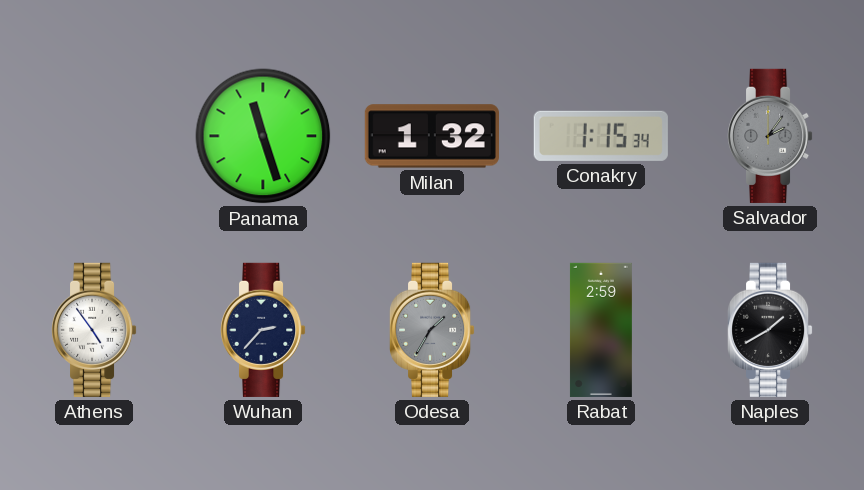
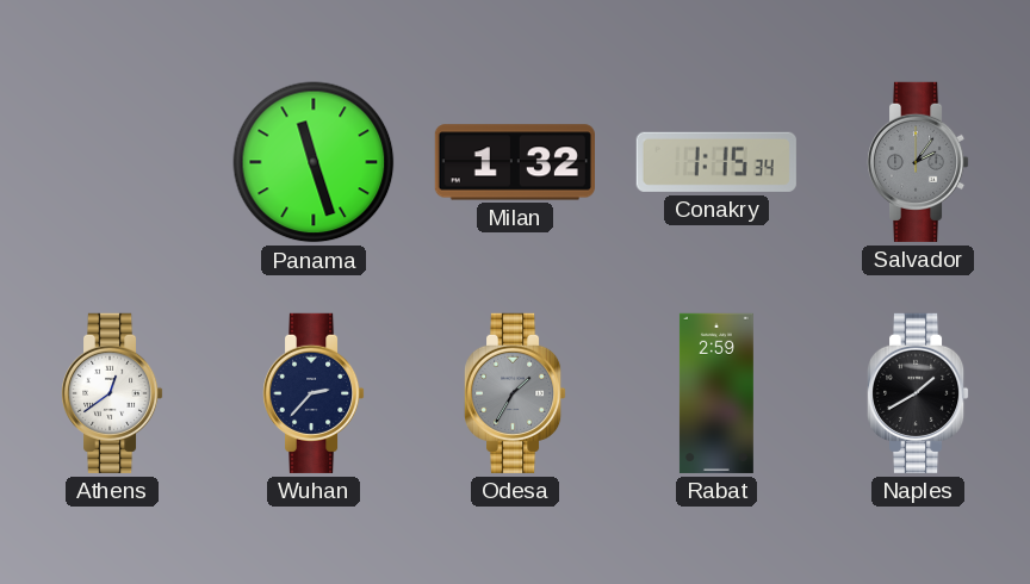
Athens: 4:54 -> 12:39
